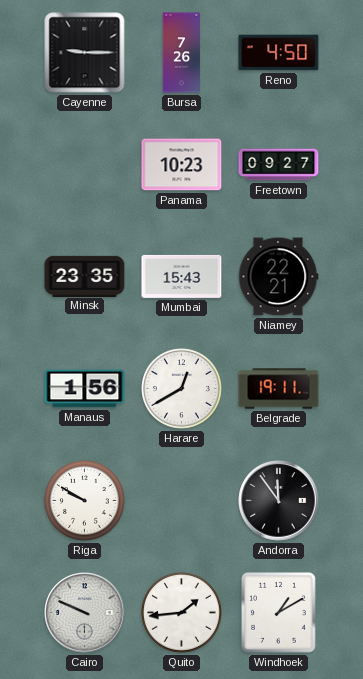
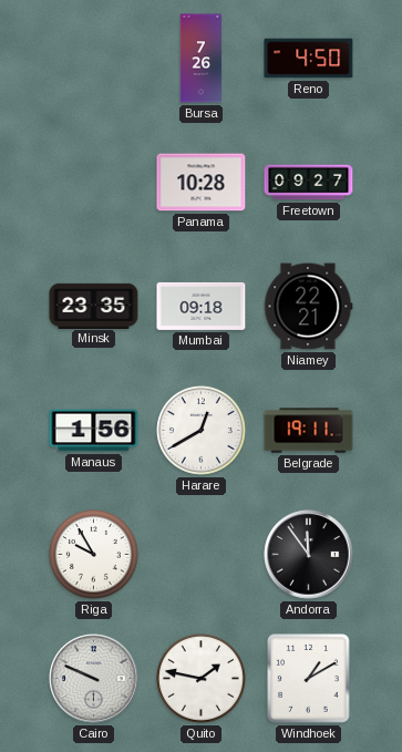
Cayenne: 9:15 -> none
Panama: 10:23 -> 10:28
Mumbai: 15:43 -> 09:18
Riga: 9:50 -> 9:55
Quito: 1:44 -> 1:47
